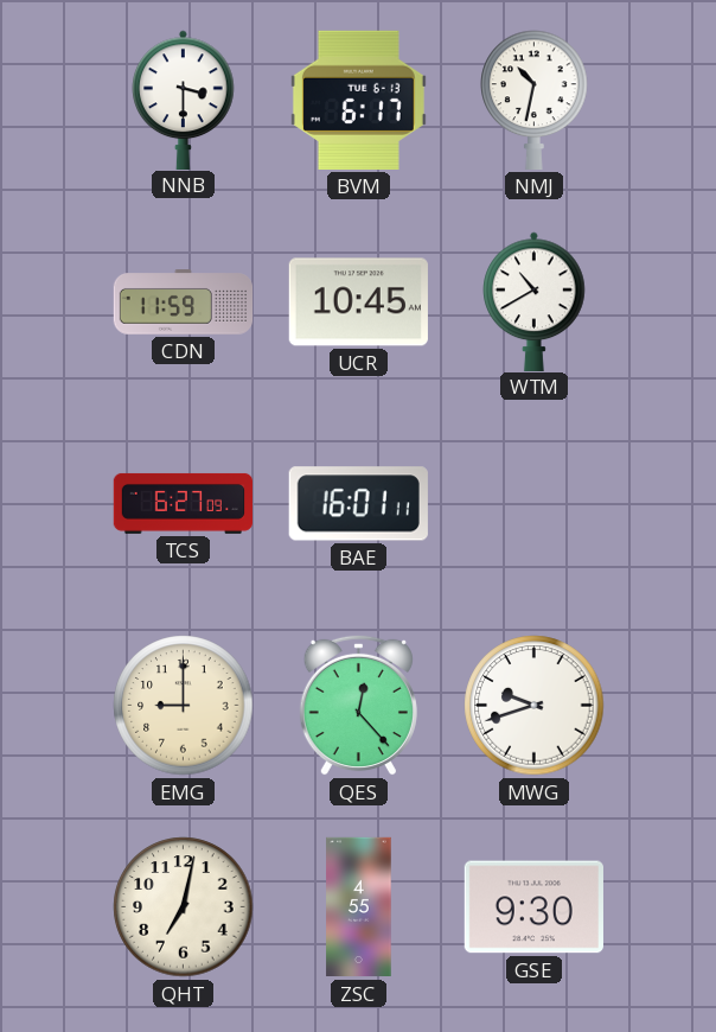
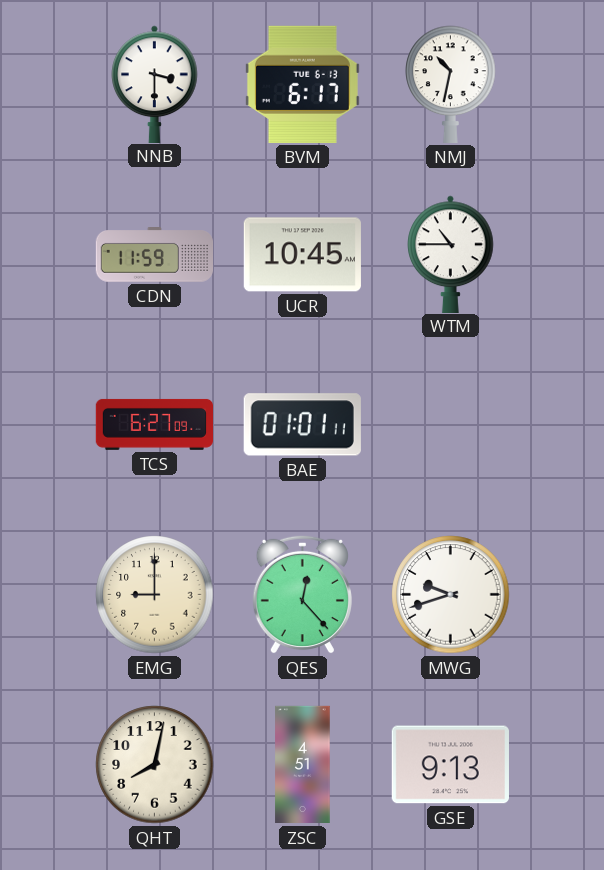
WTM: 10:40 -> 10:45
BAE: 16:01 -> 01:01
QHT: 7:02 -> 8:02
ZSC: 4:55 -> 4:51
GSE: 9:30 -> 9:13
